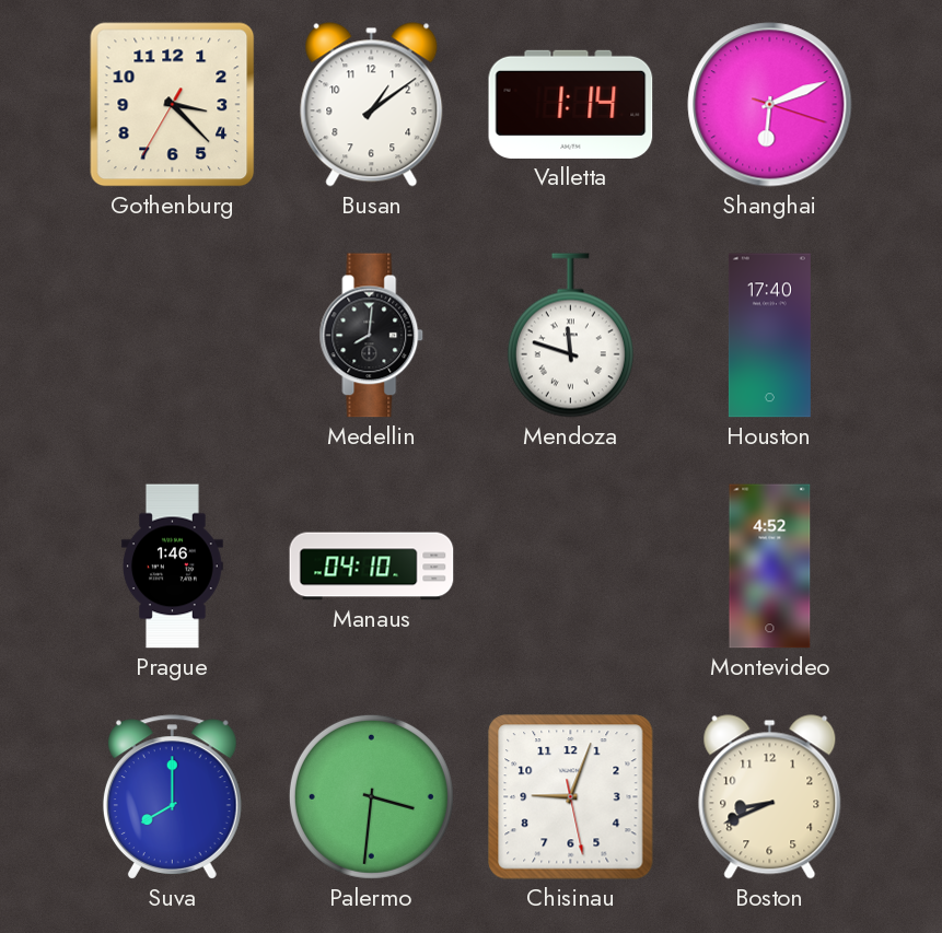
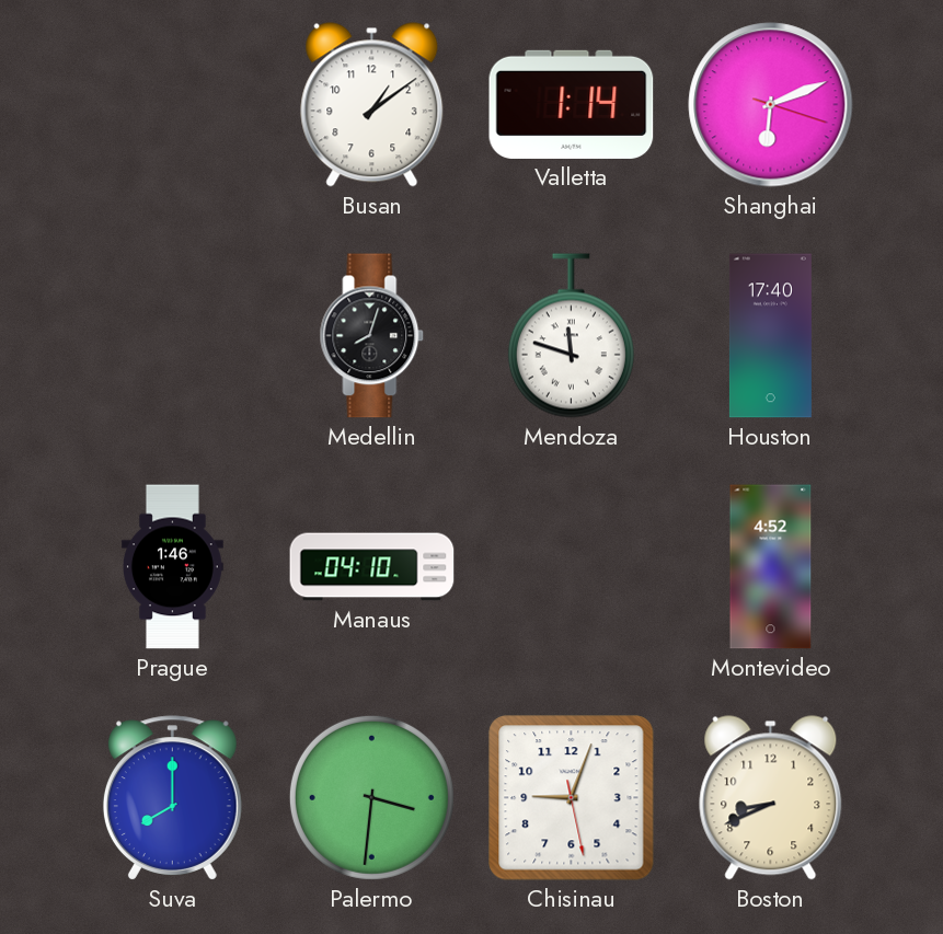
Gothenburg: 3:22 -> none
Medellin: 8:01 -> 8:03
